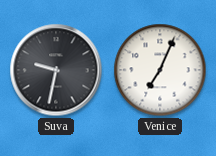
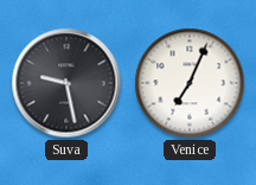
Suva: 9:32 -> 9:28
